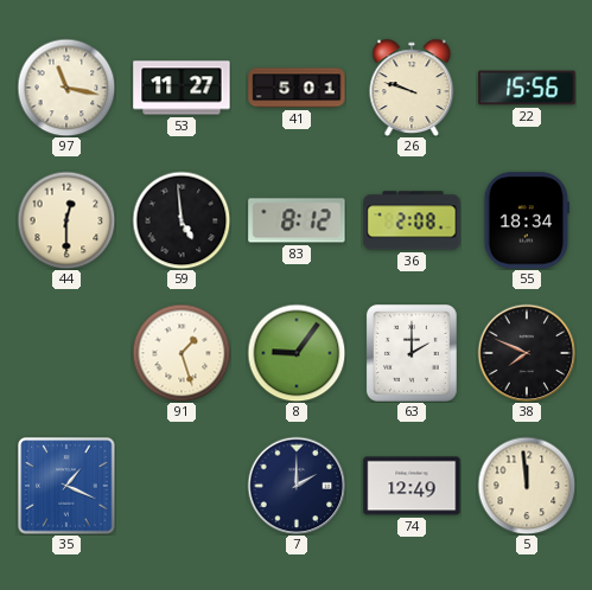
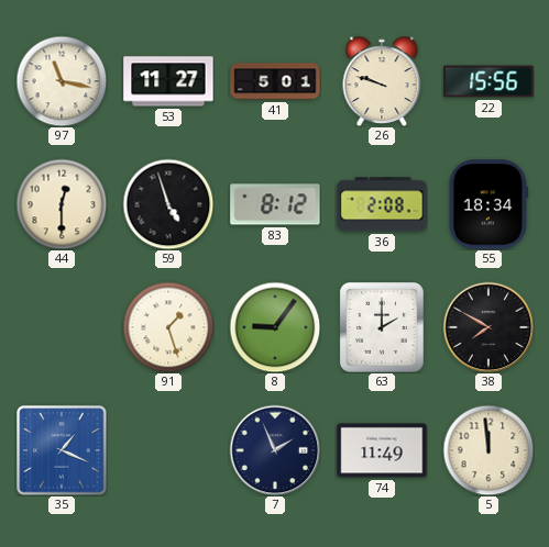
59: 4:59 -> 4:57
38: 7:49 -> 7:50
7: 2:00 -> 1:56
74: 12:49 -> 11:49
